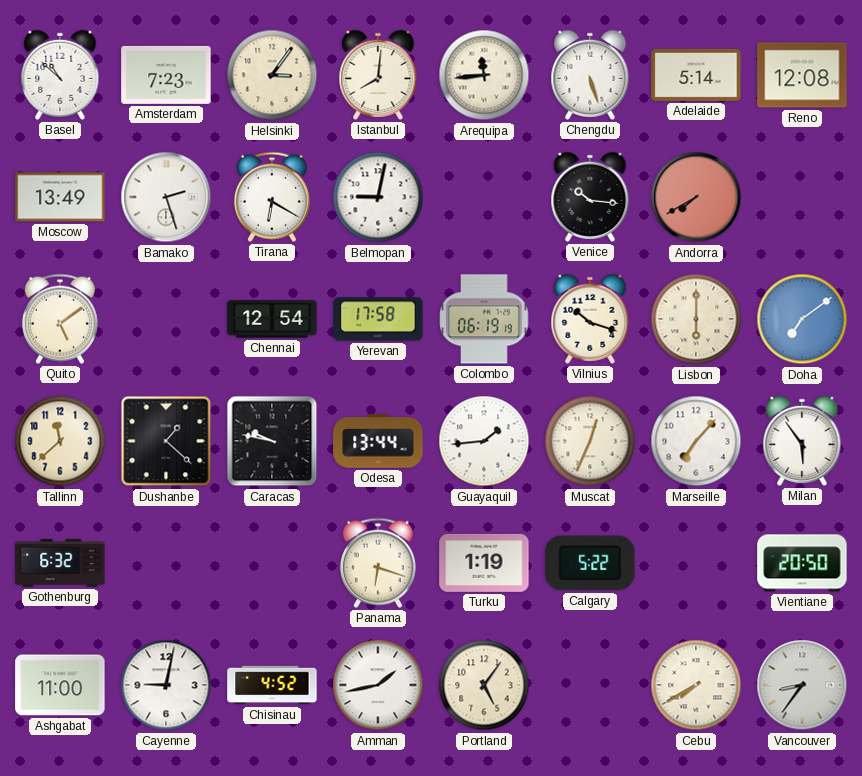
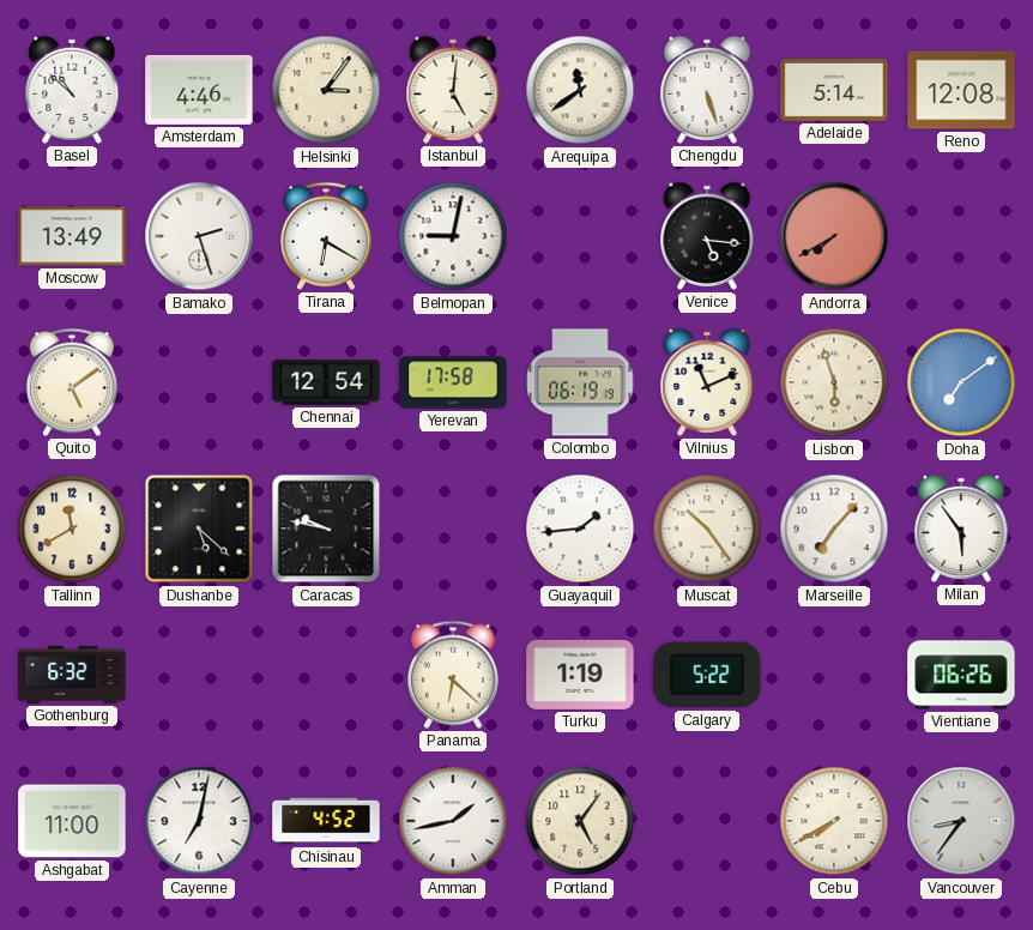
Amsterdam: 7:23 -> 4:46
Istanbul: 8:01 -> 5:01
Arequipa: 11:44 -> 11:39
Venice: 10:16 -> 5:16
Vilnius: 10:18 -> 11:11
Lisbon: 6:00 -> 5:57
Tallinn: 11:38 -> 11:40
Dushanbe: 1:22 -> 5:22
Odesa: 13:44 -> none
Muscat: 12:34 -> 10:24
Panama: 6:18 -> 6:22
Vientiane: 20:50 -> 06:26
Cayenne: 9:02 -> 7:02
